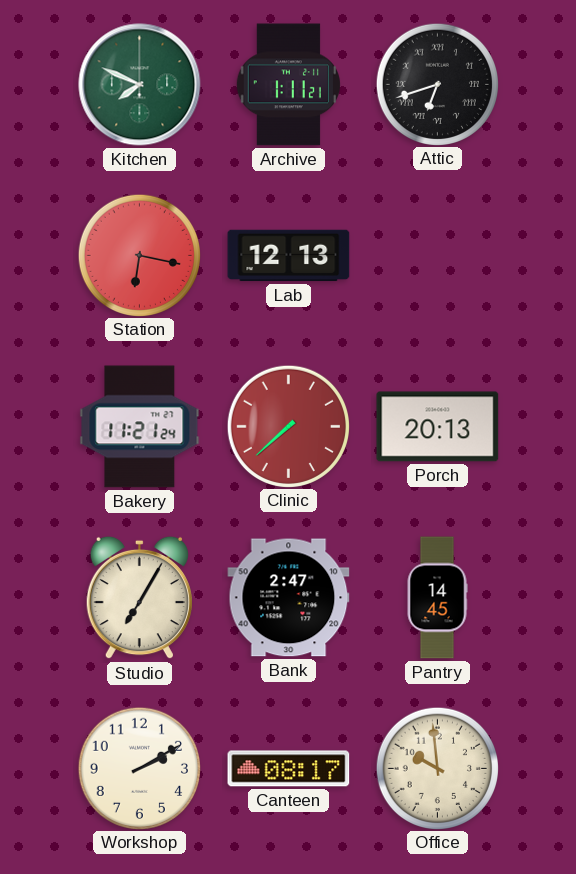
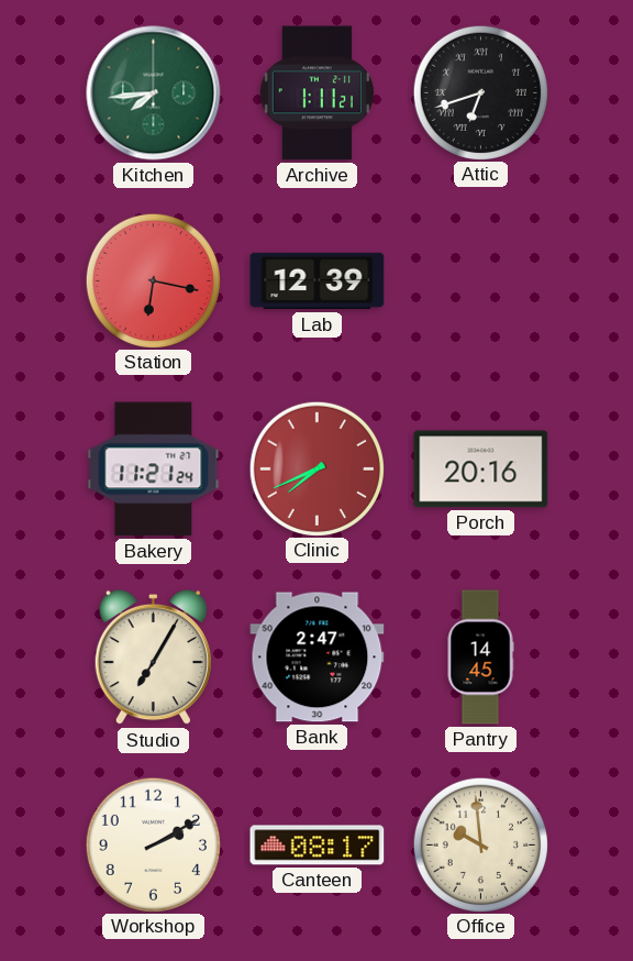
Kitchen: 7:49 -> 7:44
Lab: 12:13 -> 12:39
Clinic: 7:38 -> 7:41
Porch: 20:13 -> 20:16
